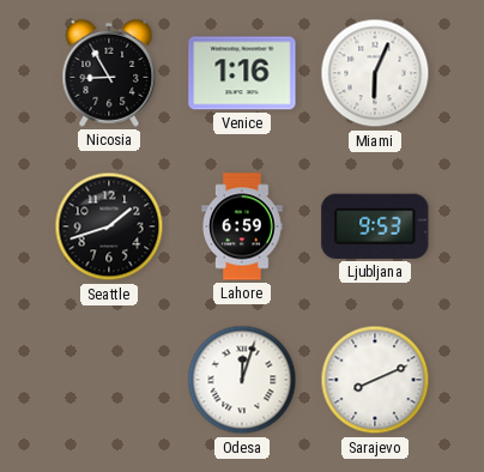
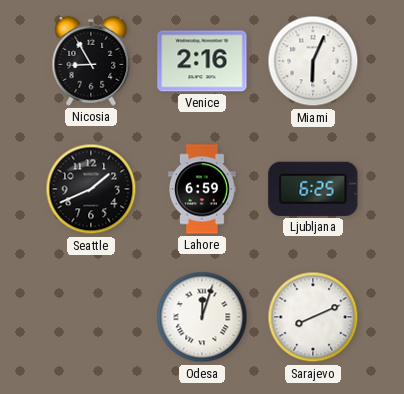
Venice: 1:16 -> 2:16
Seattle: 1:42 -> 1:41
Ljubljana: 9:53 -> 6:25
